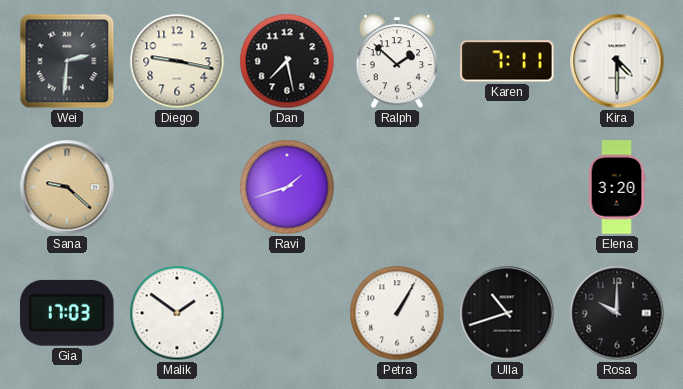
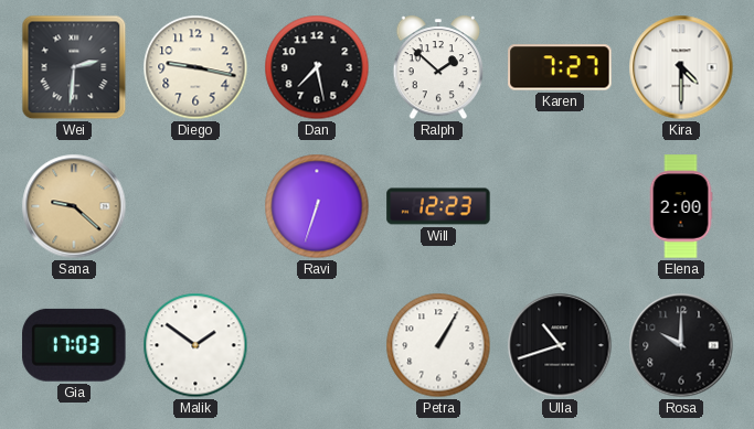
Karen: 7:11 -> 7:27
Ravi: 1:42 -> 6:33
Will: none -> 12:23
Elena: 3:20 -> 2:00
